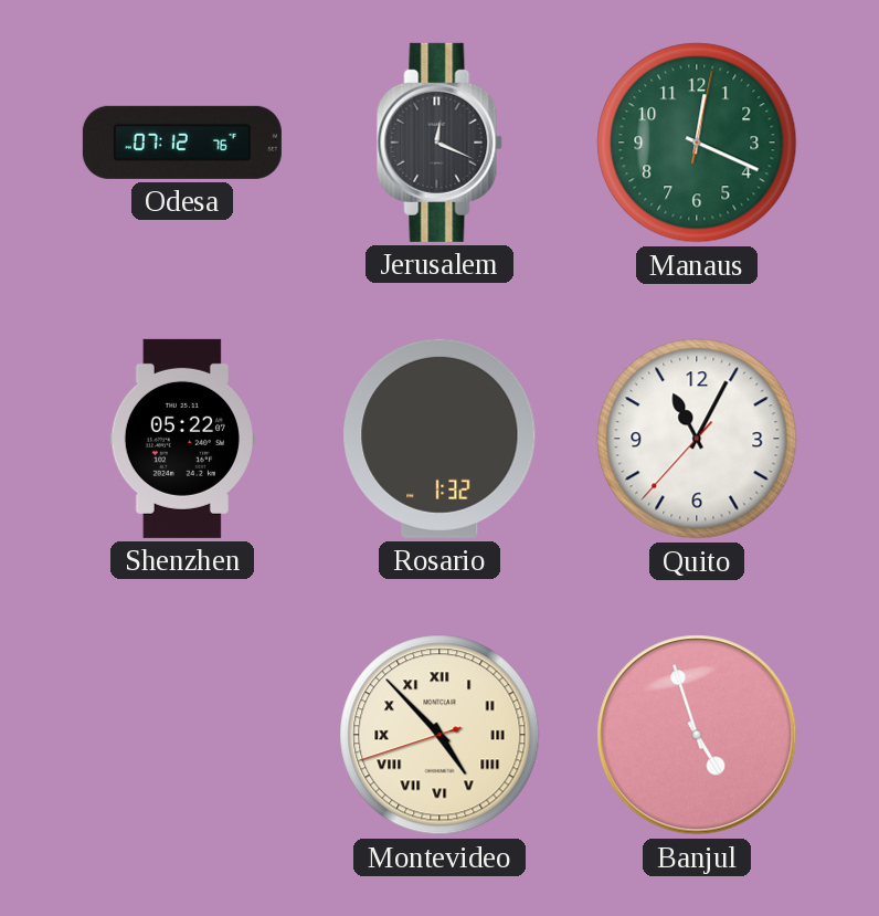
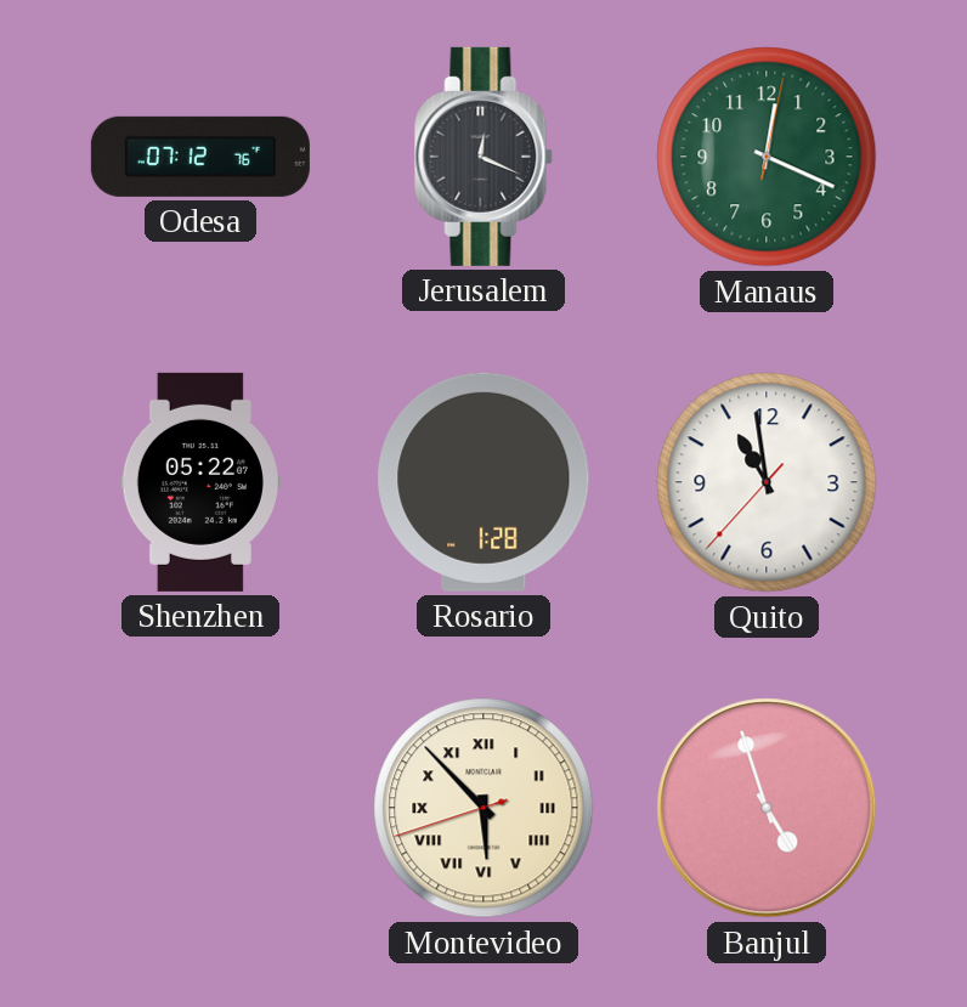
Rosario: 1:32 -> 1:28
Quito: 11:04 -> 10:58
Montevideo: 4:52 -> 5:52
